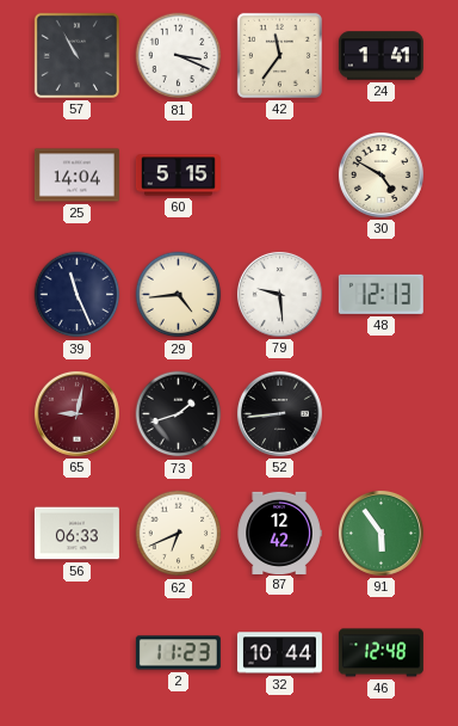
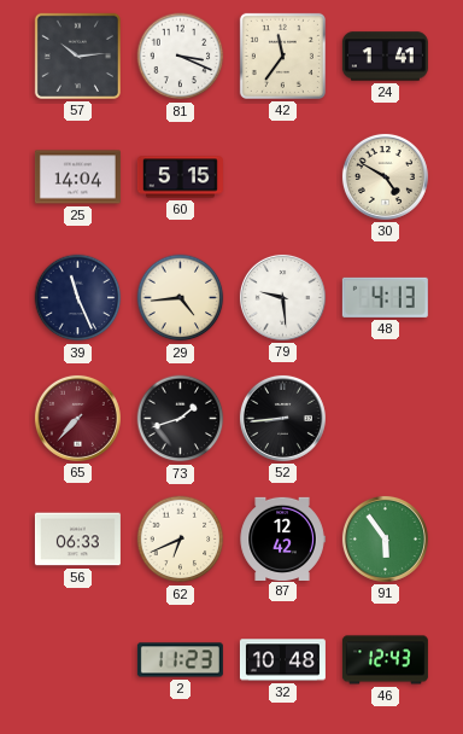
57: 10:55 -> 10:14
48: 12:13 -> 4:13
65: 9:02 -> 7:37
32: 10:44 -> 10:48
46: 12:48 -> 12:43
